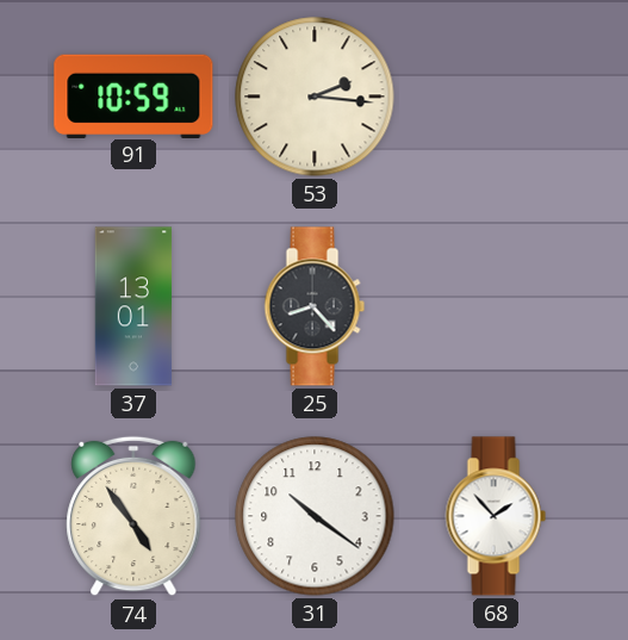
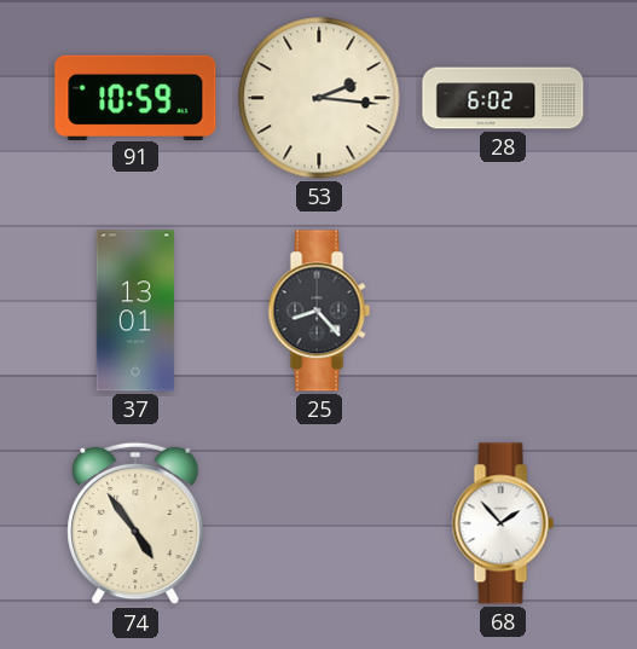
28: none -> 6:02
31: 10:21 -> none
